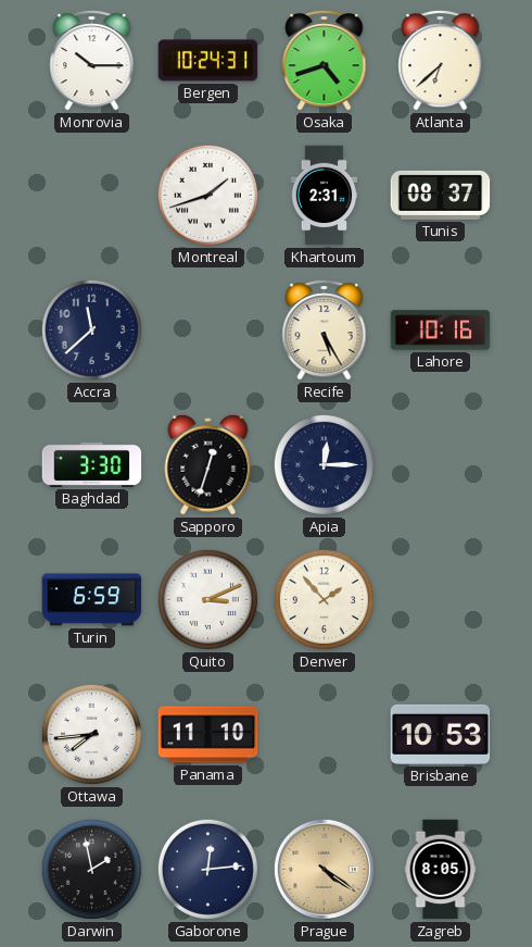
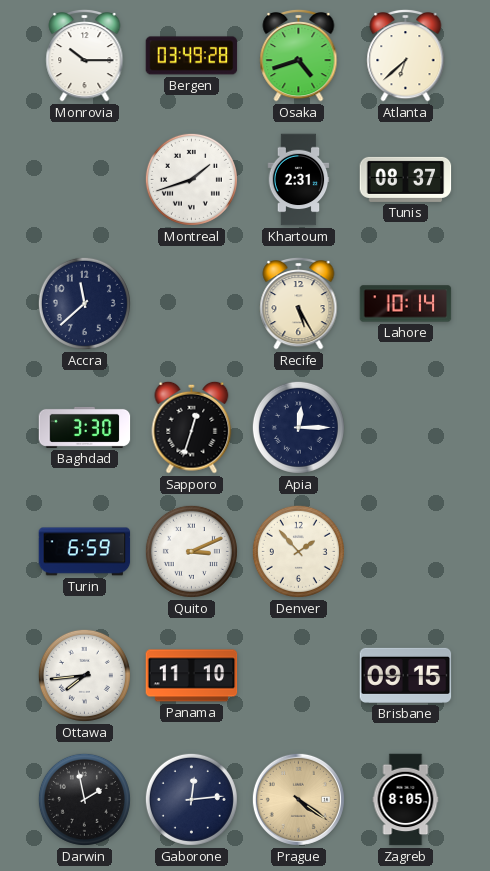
Bergen: 10:24 -> 03:49
Lahore: 10:16 -> 10:14
Brisbane: 10:53 -> 09:15
